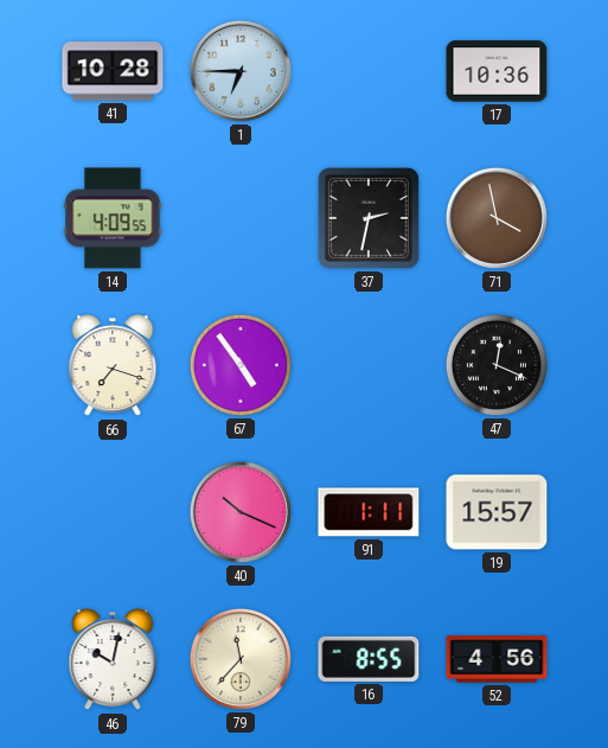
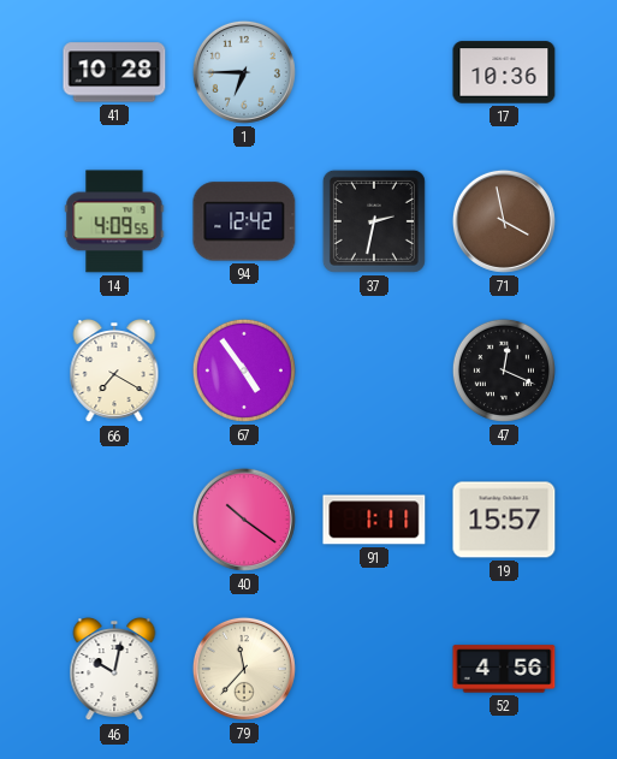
94: none -> 12:42
66: 7:18 -> 7:20
40: 10:19 -> 10:21
16: 8:55 -> none
